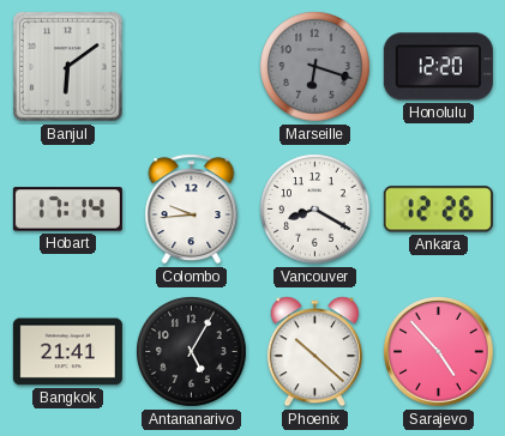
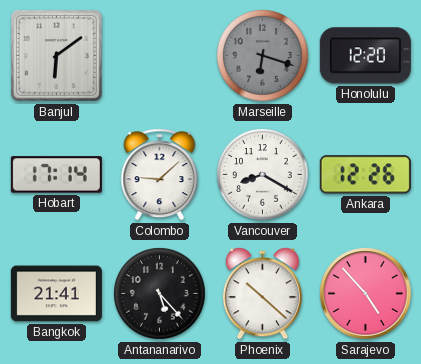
Colombo: 9:44 -> 9:08
Antananarivo: 5:05 -> 5:23
